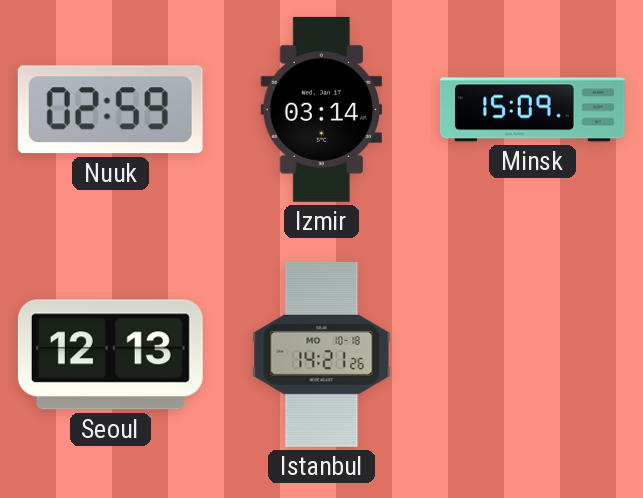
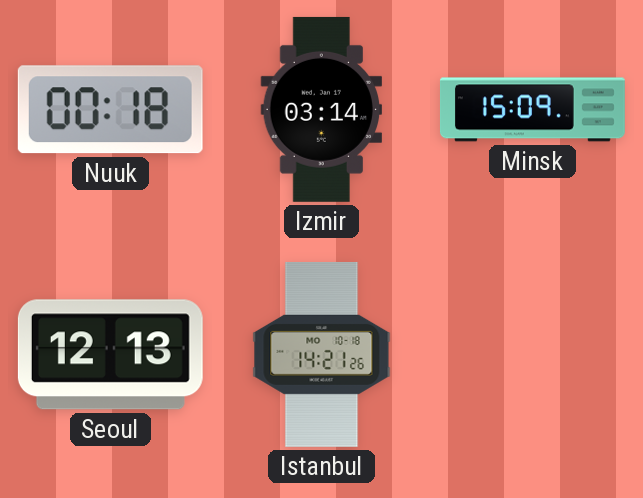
Nuuk: 02:59 -> 00:18
